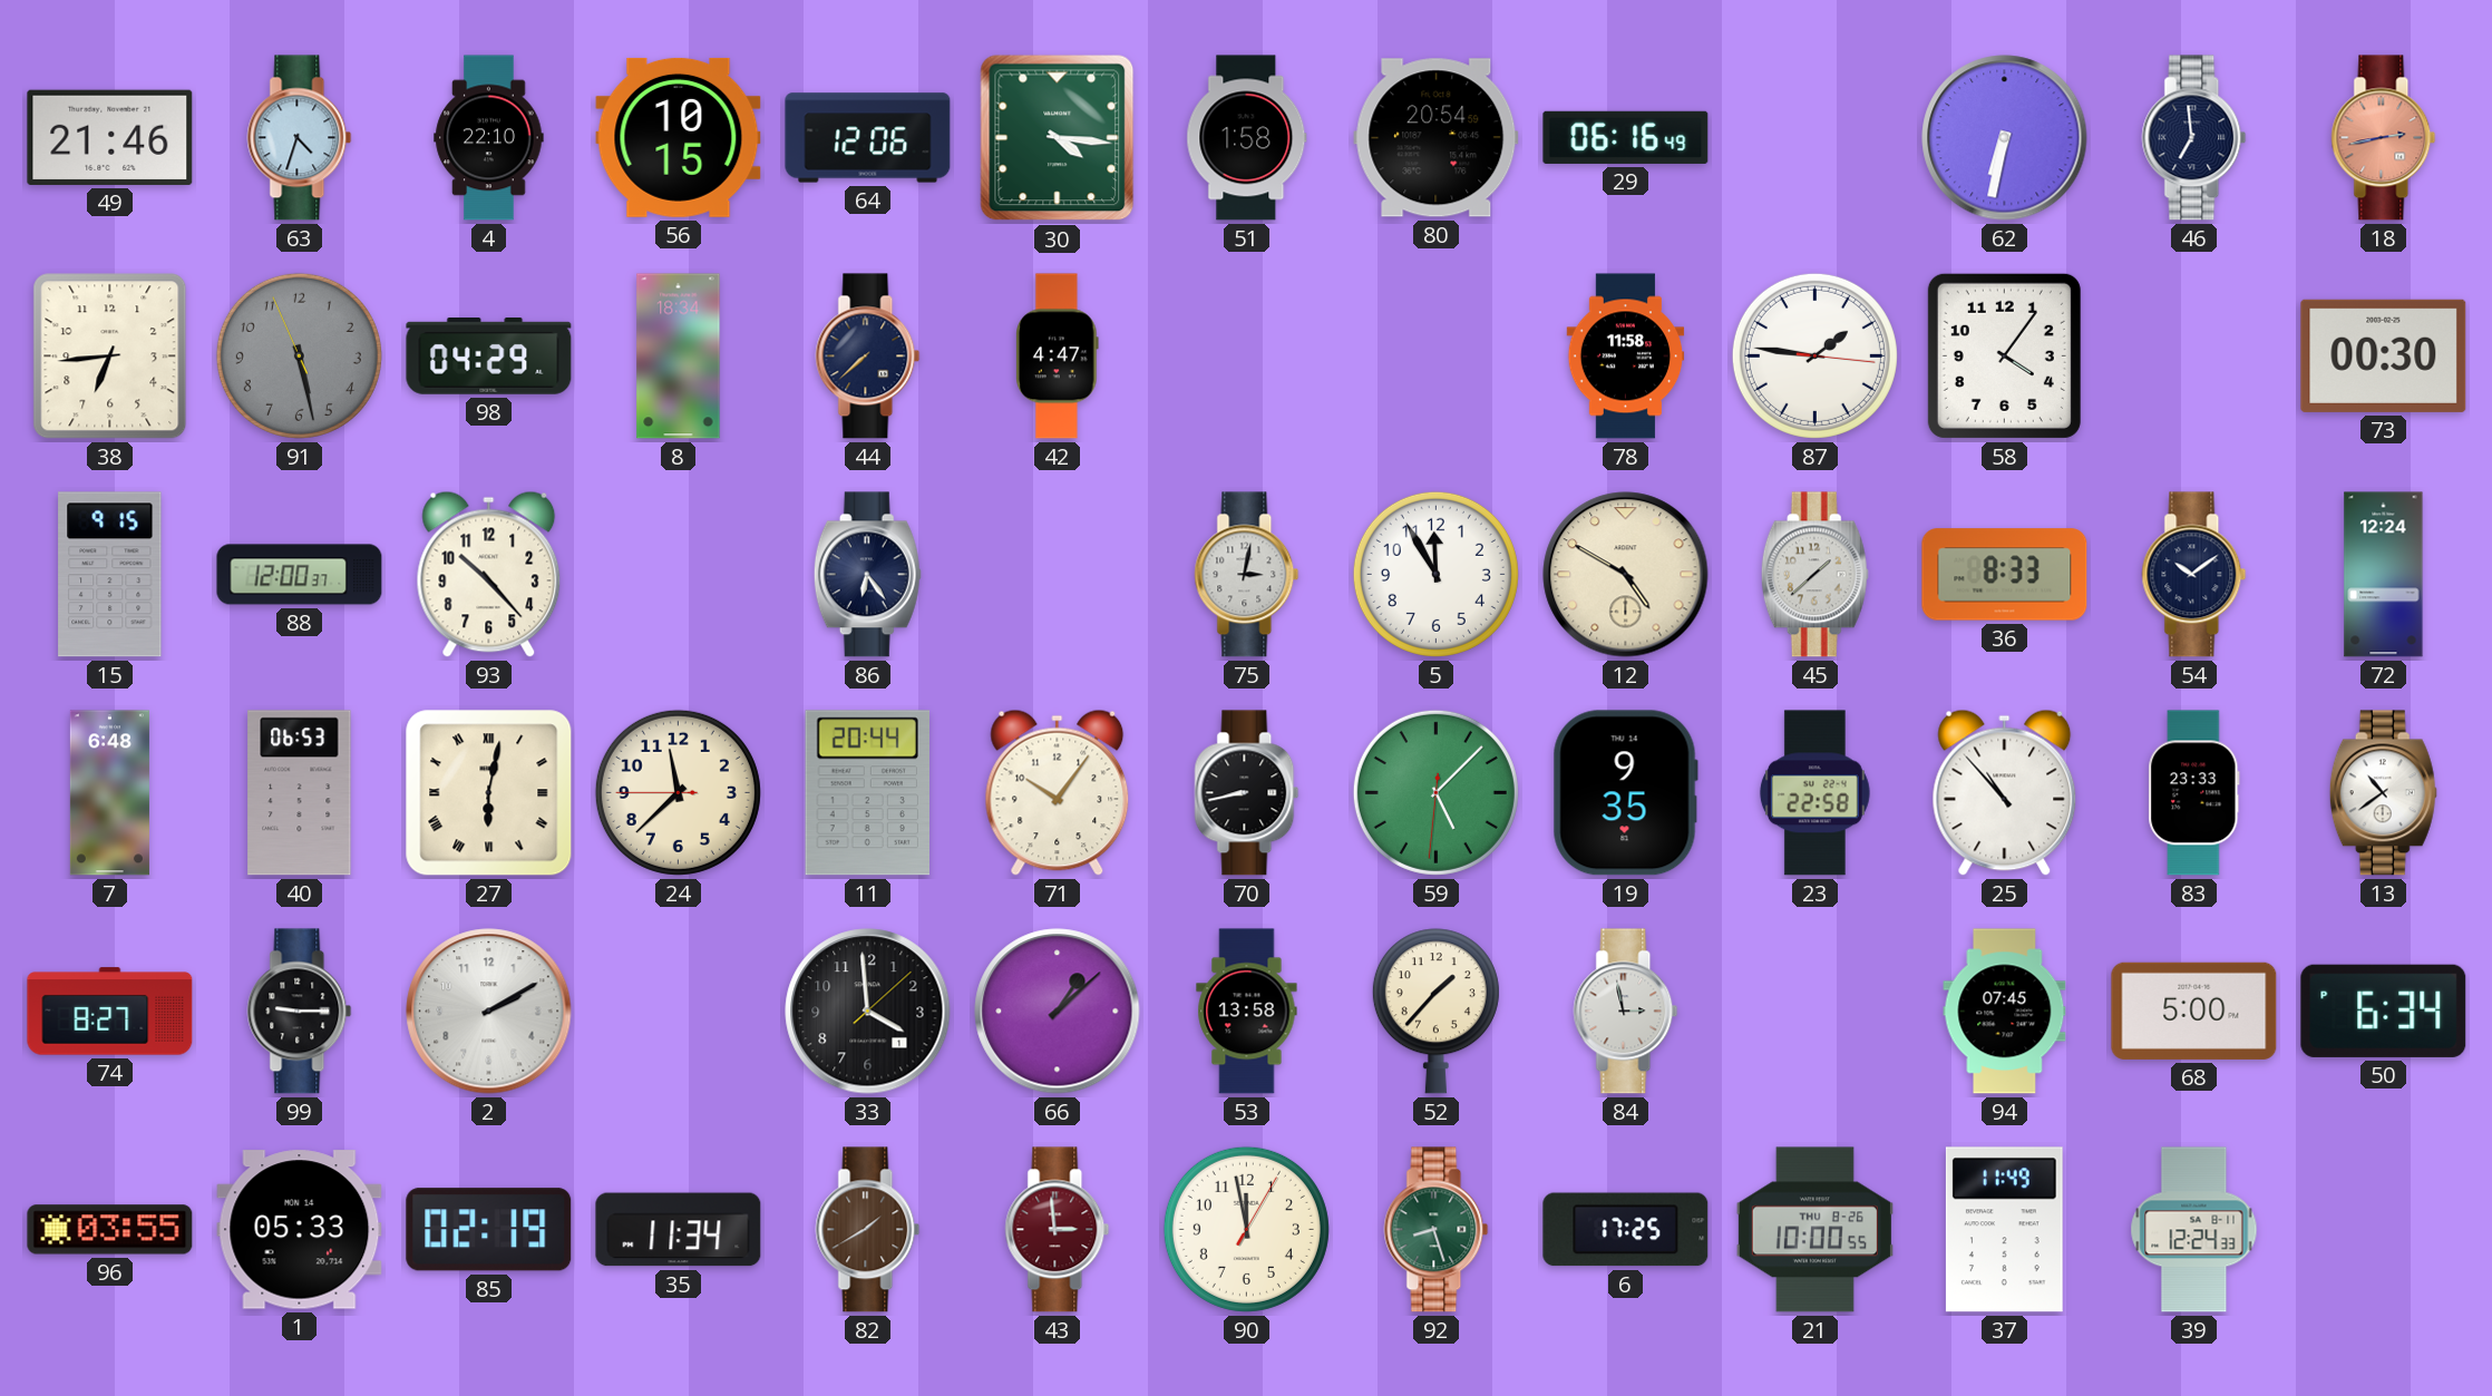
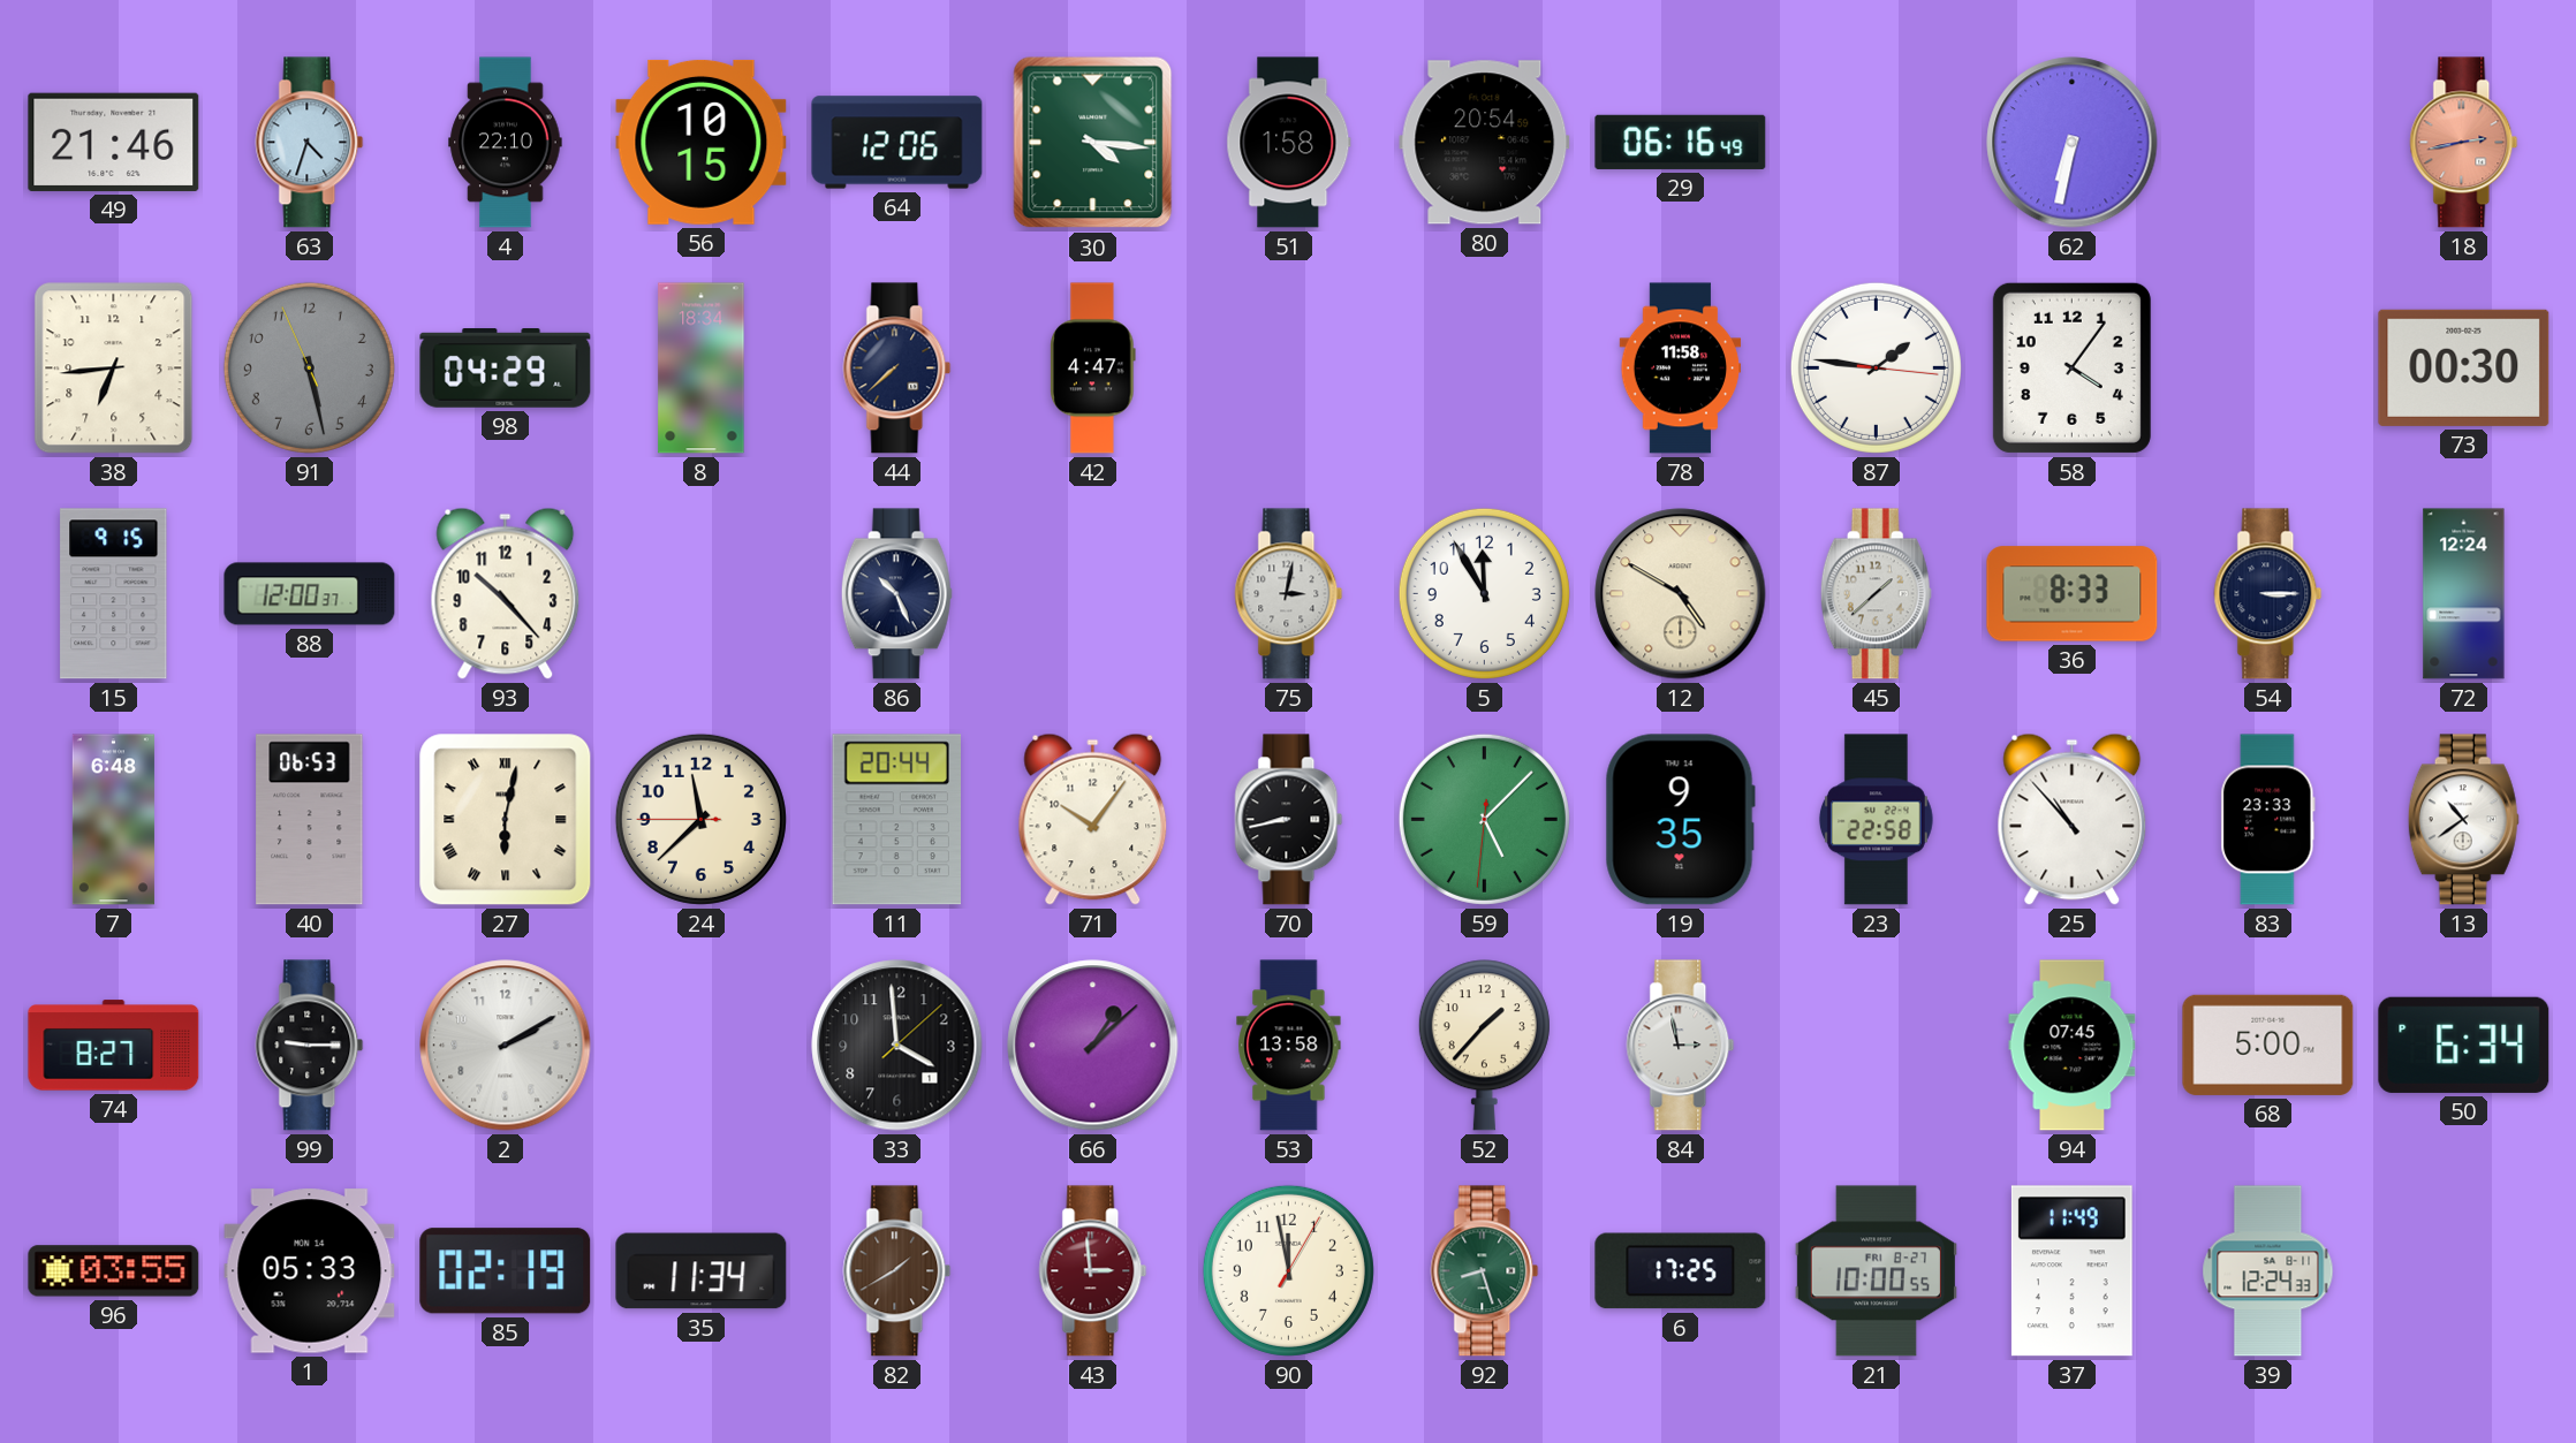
46: 6:59 -> none
86: 6:24 -> 10:26
54: 10:09 -> 3:15
21 date: THU 8-26 -> FRI 8-27
